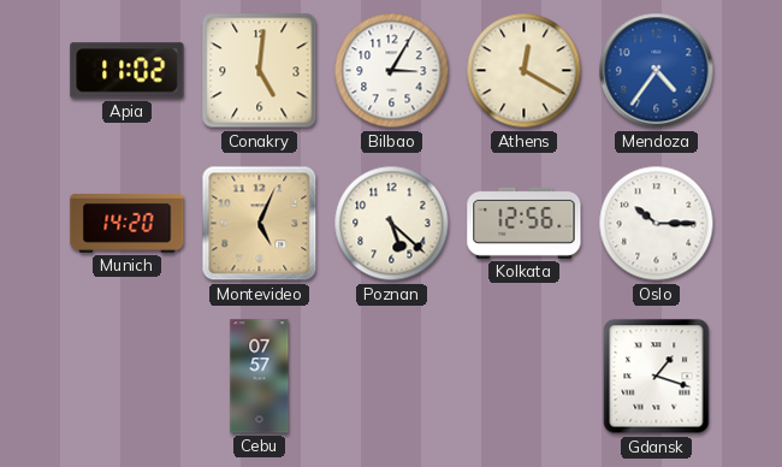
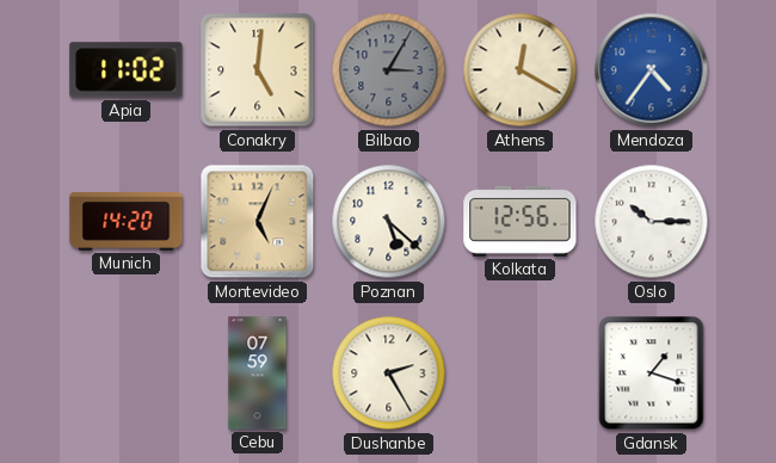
Bilbao dial: white -> grey
Cebu: 07:57 -> 07:59
Dushanbe: none -> 2:25
